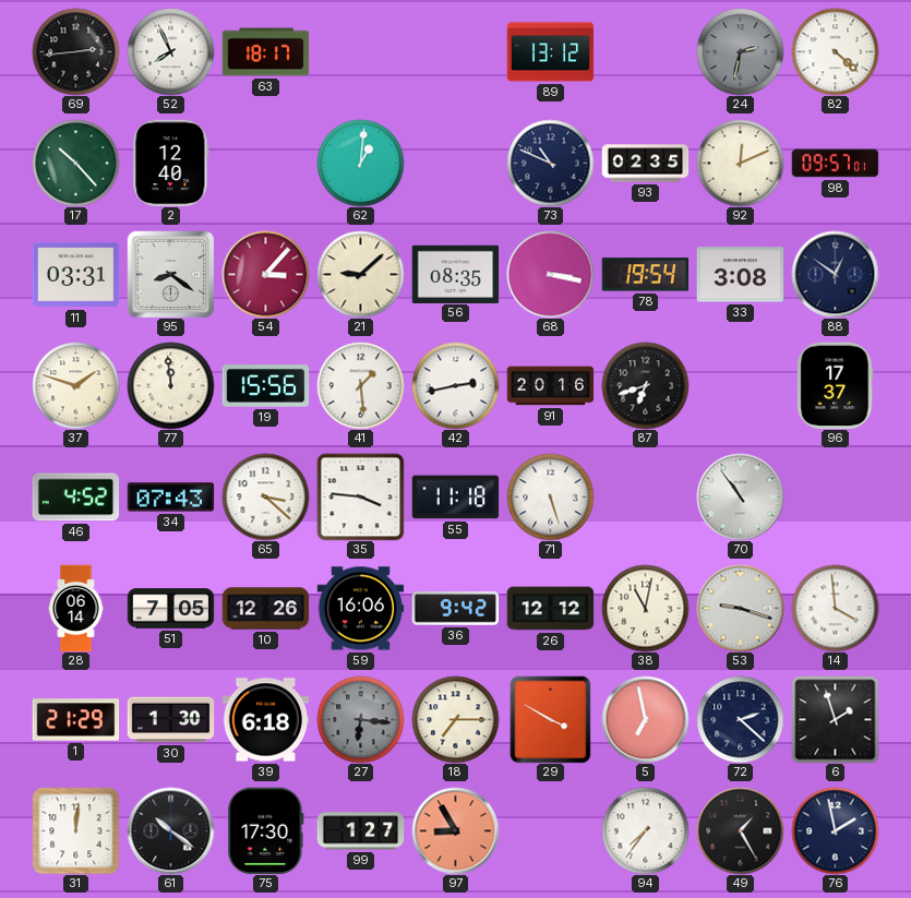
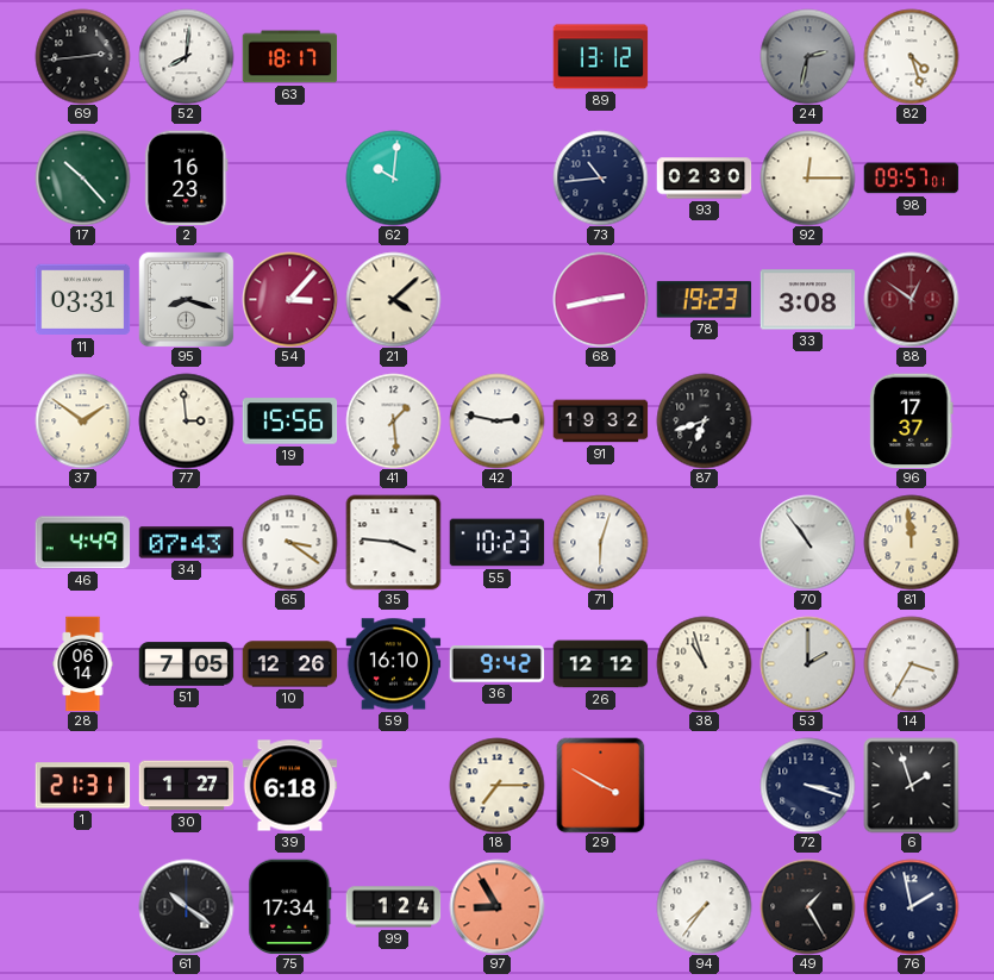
52: 7:56 -> 8:01
82: 4:22 -> 4:27
2: 12:40 -> 16:23
62: 1:01 -> 10:01
73: 10:49 -> 10:44
93: 02:35 -> 02:30
92: 12:11 -> 12:15
95: 8:21 -> 8:18
21: 9:08 -> 4:08
56: 08:35 -> none
68: 3:17 -> 2:43
78: 19:54 -> 19:23
88 dial: navy -> burgundy
37: 1:48 -> 1:51
77: 11:59 -> 2:59
42: 2:43 -> 2:47
91: 20:16 -> 19:32
46: 4:52 -> 4:49
65: 3:22 -> 3:21
55: 11:18 -> 10:23
71: 5:27 -> 6:03
81: none -> 11:59
59: 16:06 -> 16:10
38: 11:02 -> 10:57
53: 9:18 -> 2:00
14: 3:59 -> 3:35
1: 21:29 -> 21:31
30: 1:30 -> 1:27
27: 6:16 -> none
5: 6:58 -> none
72: 2:22 -> 3:18
31: 12:01 -> none
75: 17:30 -> 17:34
99: 1:27 -> 1:24
